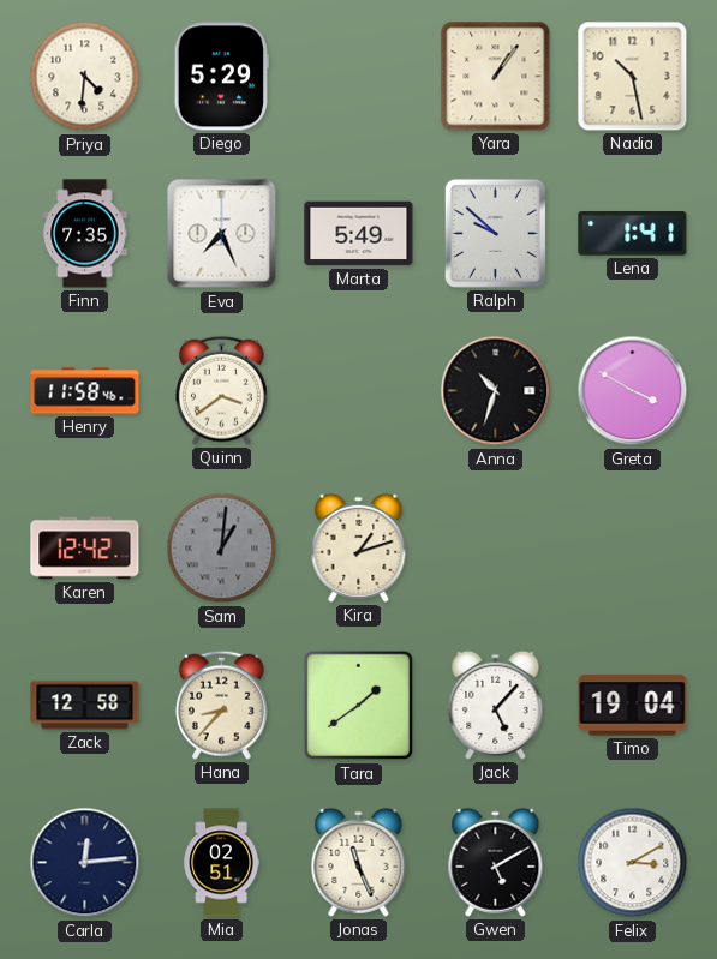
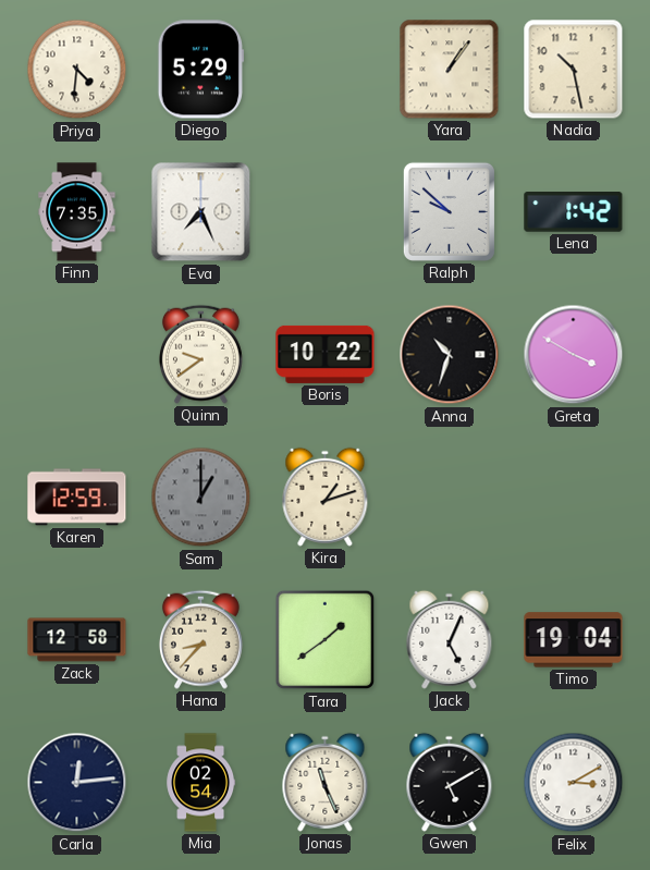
Marta: 5:49 -> none
Lena: 1:41 -> 1:42
Henry: 11:58 -> none
Quinn: 3:39 -> 9:39
Boris: none -> 10:22
Karen: 12:42 -> 12:59
Sam: 1:01 -> 1:00
Jack: 5:07 -> 5:04
Mia: 02:51 -> 02:54
